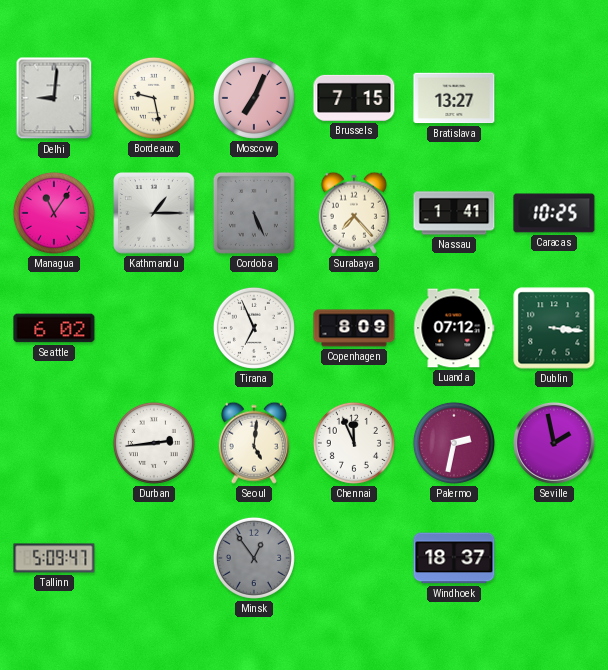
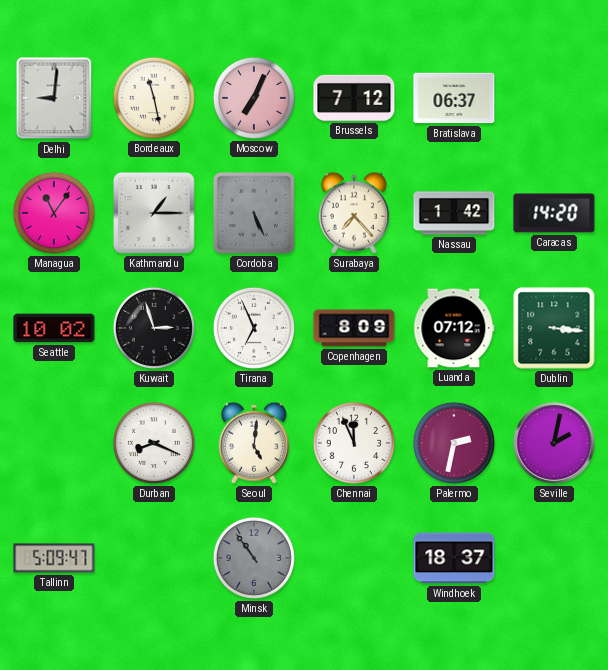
Bordeaux: 9:28 -> 11:28
Brussels: 7:15 -> 7:12
Bratislava: 13:27 -> 06:37
Nassau: 1:41 -> 1:42
Caracas: 10:25 -> 14:20
Seattle: 6:02 -> 10:02
Kuwait: none -> 2:57
Durban: 2:44 -> 8:19
Seville: 1:58 -> 2:02
Minsk: 12:54 -> 10:54
